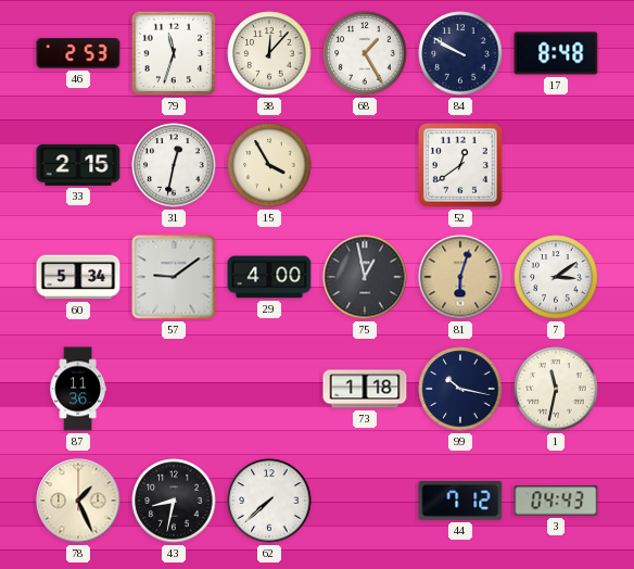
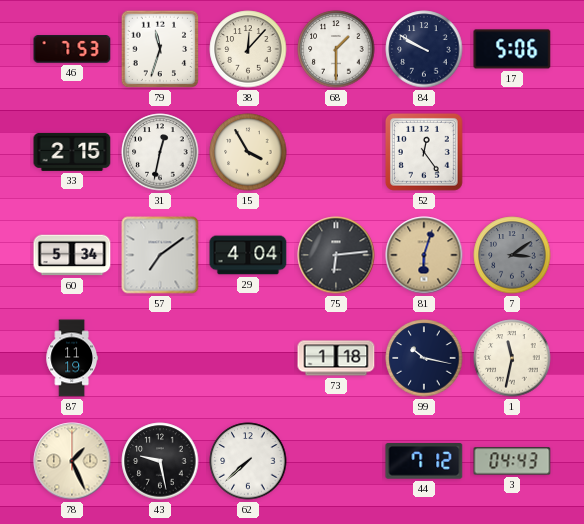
46: 2:53 -> 7:53
68: 1:25 -> 1:30
17: 8:48 -> 5:06
52: 12:39 -> 12:24
57: 9:09 -> 7:09
29: 4:00 -> 4:04
75: 12:58 -> 6:14
7 dial: white -> grey
87: 11:36 -> 11:19
43: 8:32 -> 9:28
